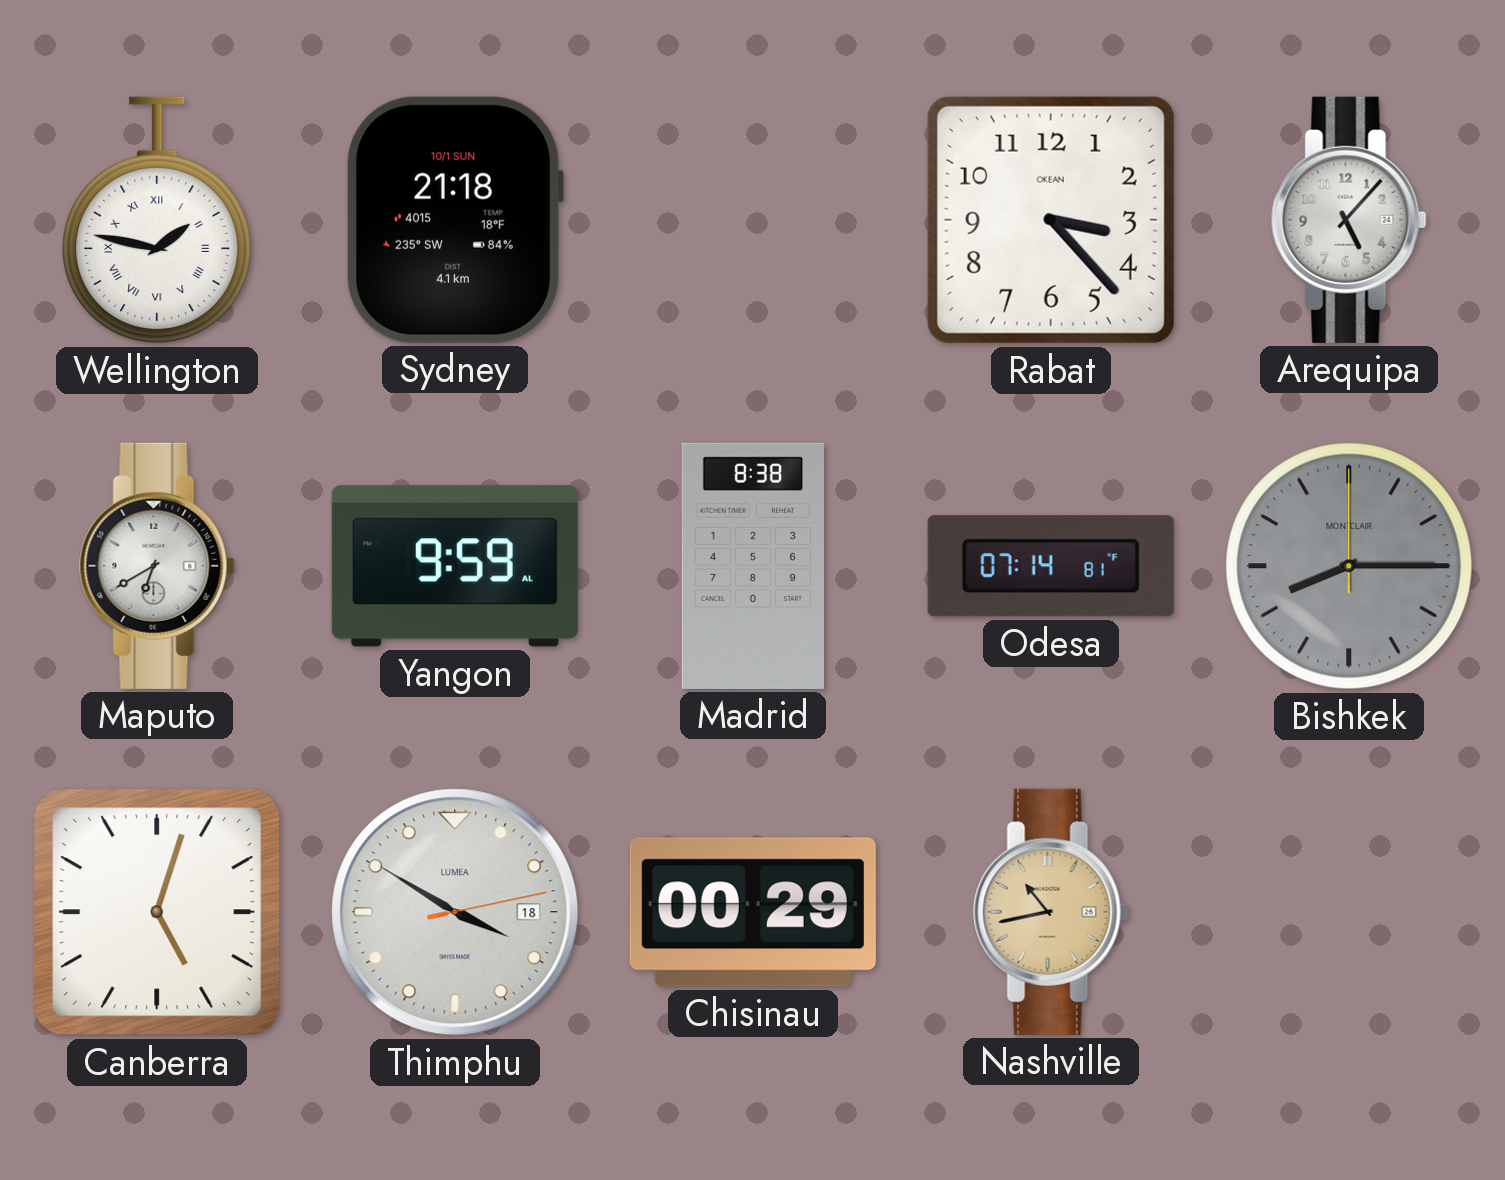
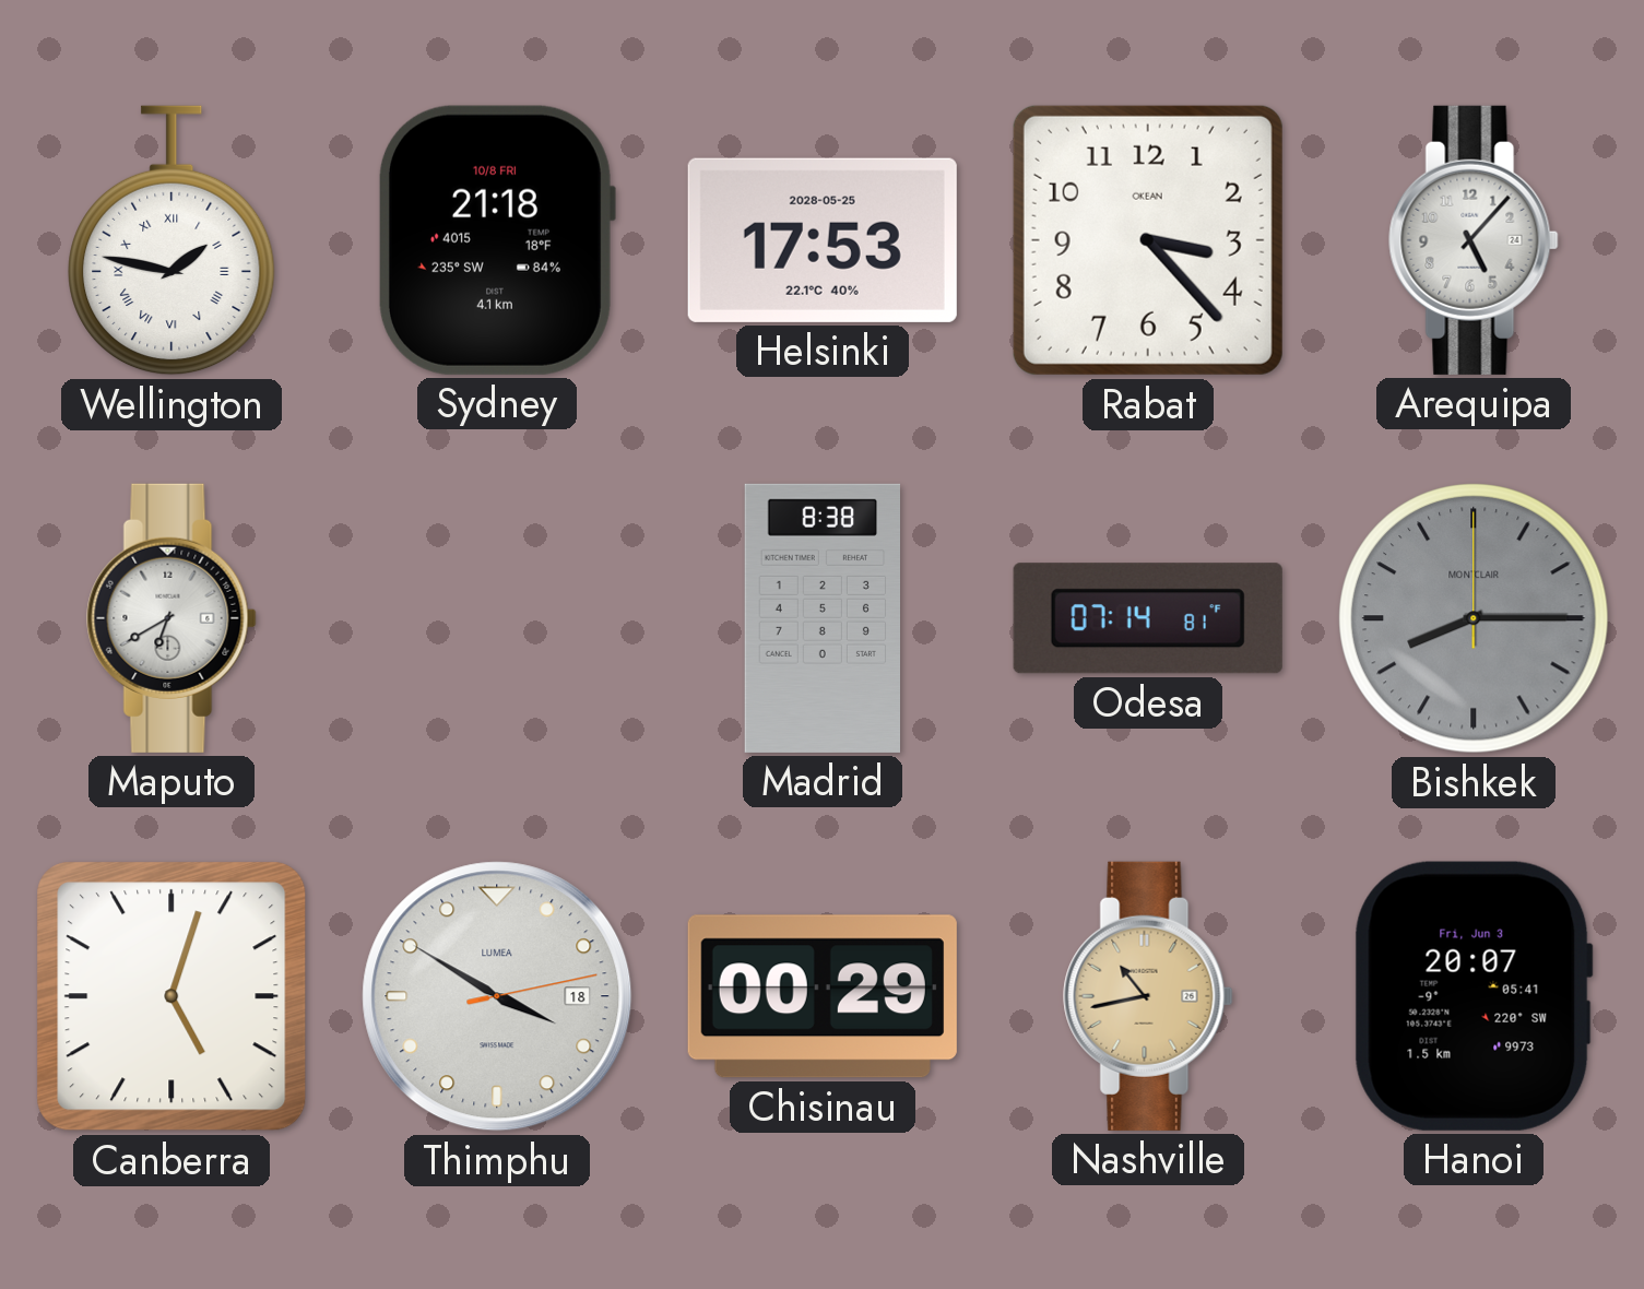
Sydney date: 10/1 SUN -> 10/8 FRI
Helsinki: none -> 17:53
Yangon: 9:59 -> none
Hanoi: none -> 20:07
